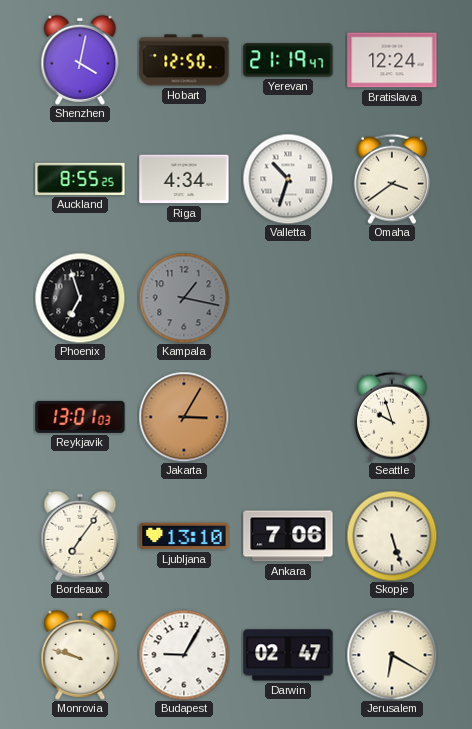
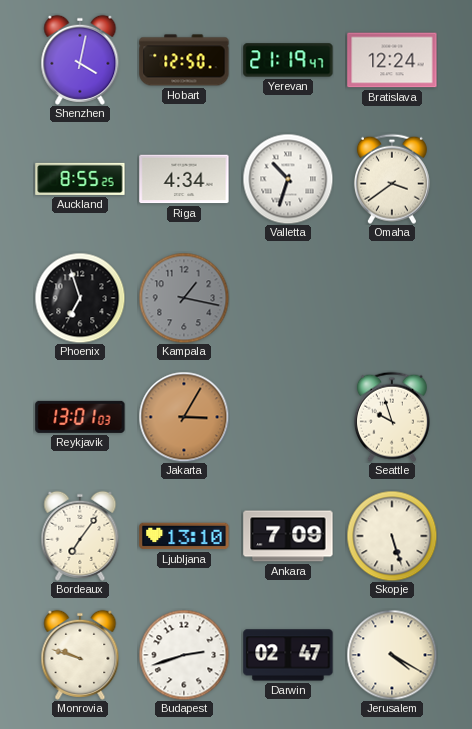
Ankara: 7:06 -> 7:09
Budapest: 9:05 -> 2:42
Jerusalem: 6:20 -> 4:20
